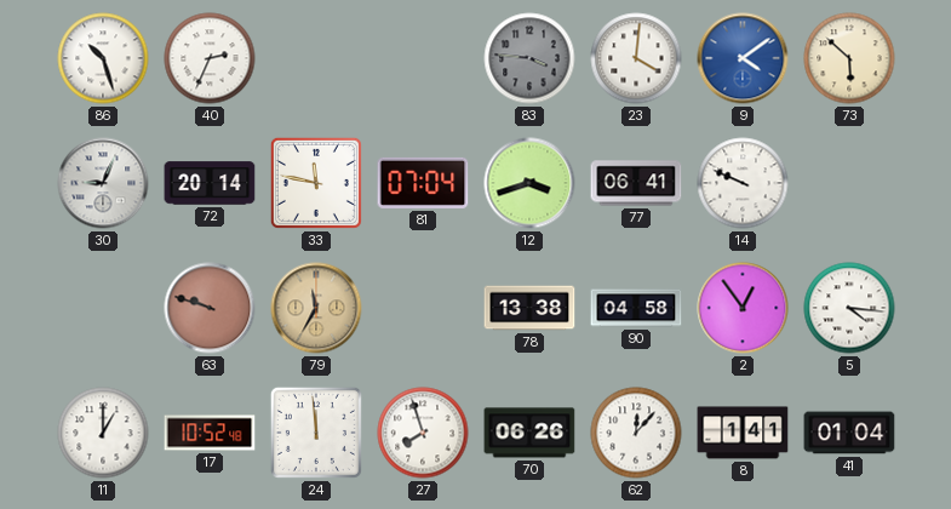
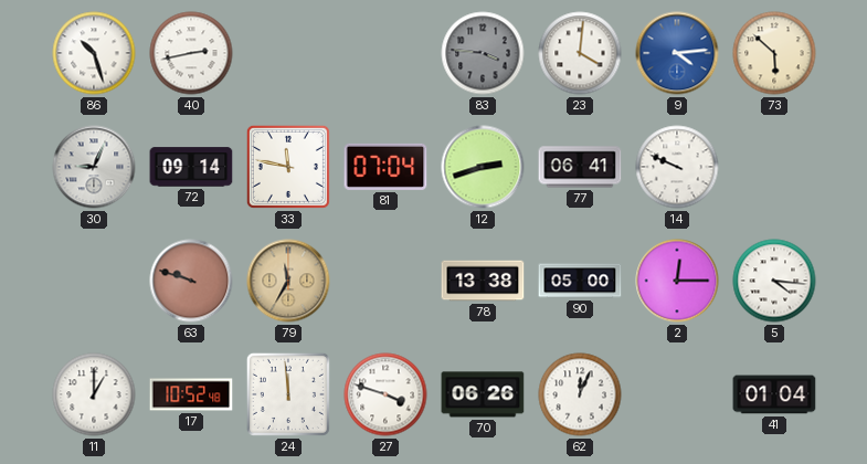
40: 2:34 -> 2:43
9: 4:09 -> 4:14
72: 20:14 -> 09:14
12: 3:42 -> 2:42
90: 04:58 -> 05:00
2: 12:54 -> 12:15
27: 7:57 -> 3:48
62: 12:07 -> 12:04
8: 1:41 -> none
